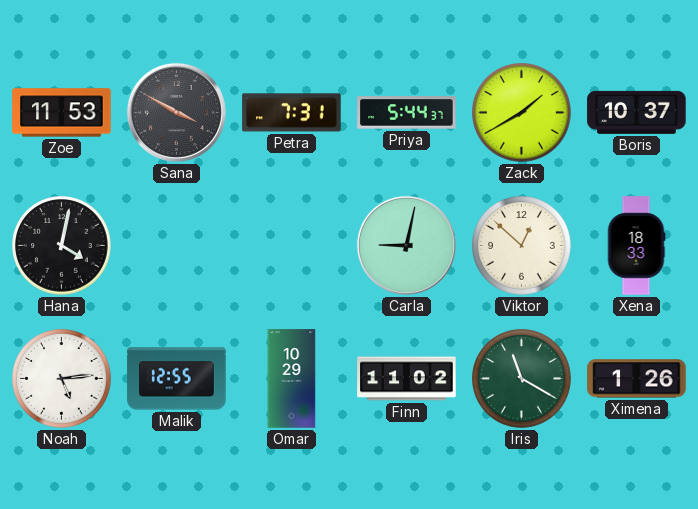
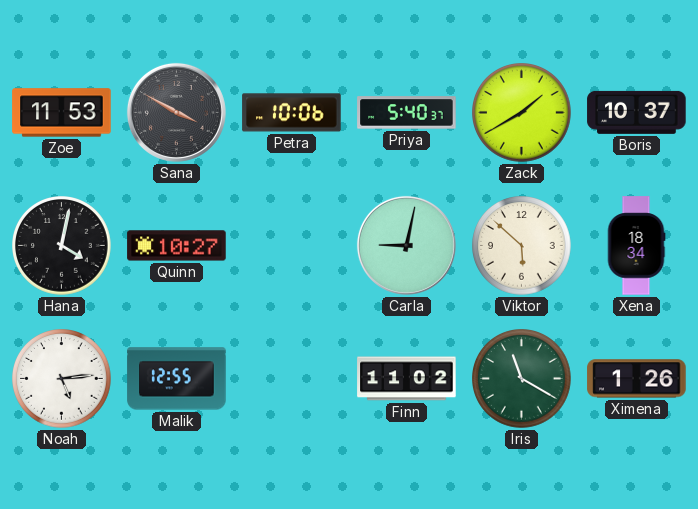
Petra: 7:31 -> 10:06
Priya: 5:44 -> 5:40
Quinn: none -> 10:27
Viktor: 12:52 -> 5:52
Xena: 18:33 -> 18:34
Omar: 10:29 -> none
